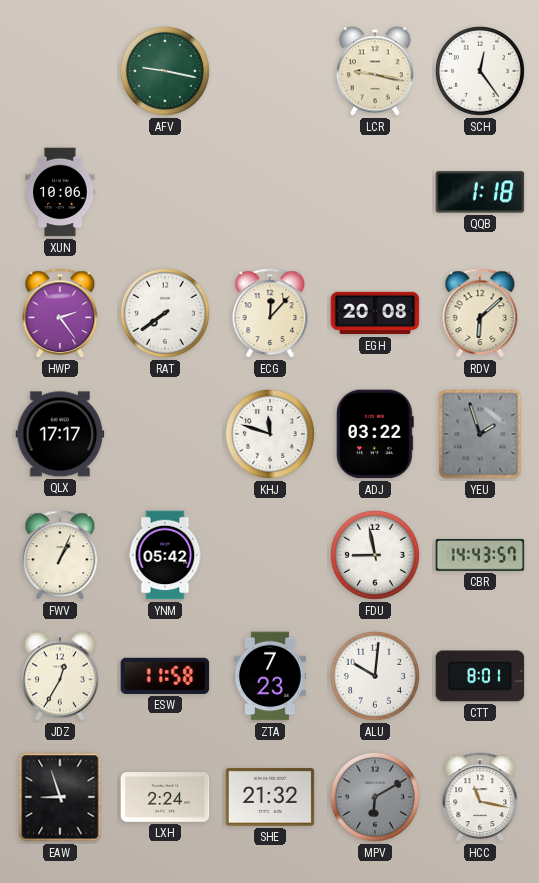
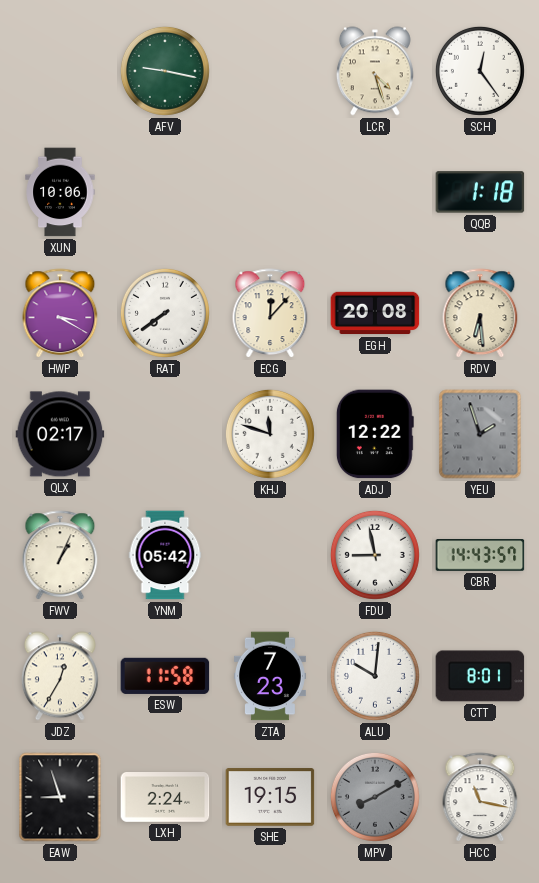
LCR: 9:17 -> 4:27
HWP: 2:24 -> 3:20
RDV: 6:08 -> 6:29
QLX: 17:17 -> 02:17
ADJ: 03:22 -> 12:22
SHE: 21:32 -> 19:15
MPV: 6:10 -> 8:10
